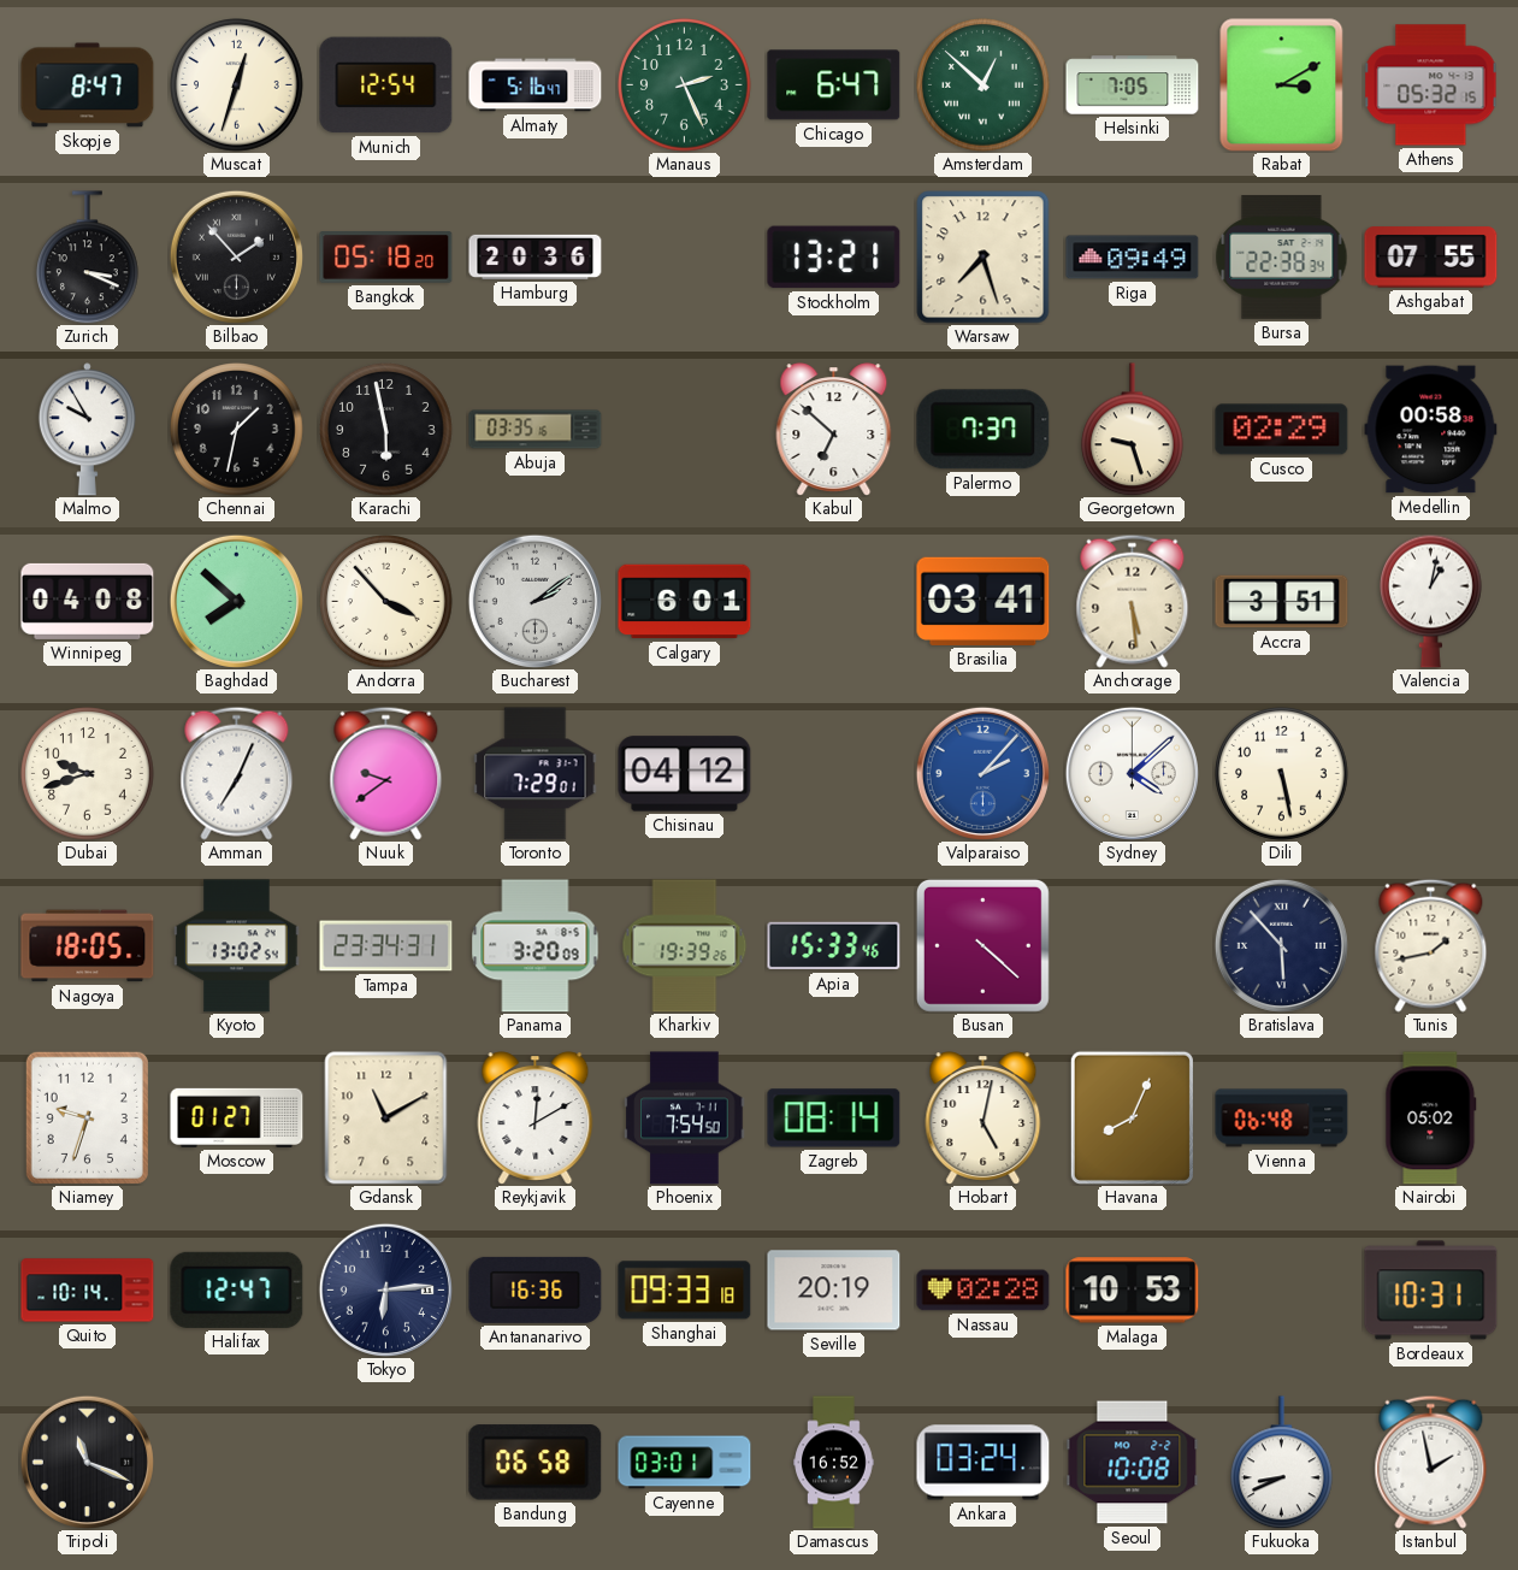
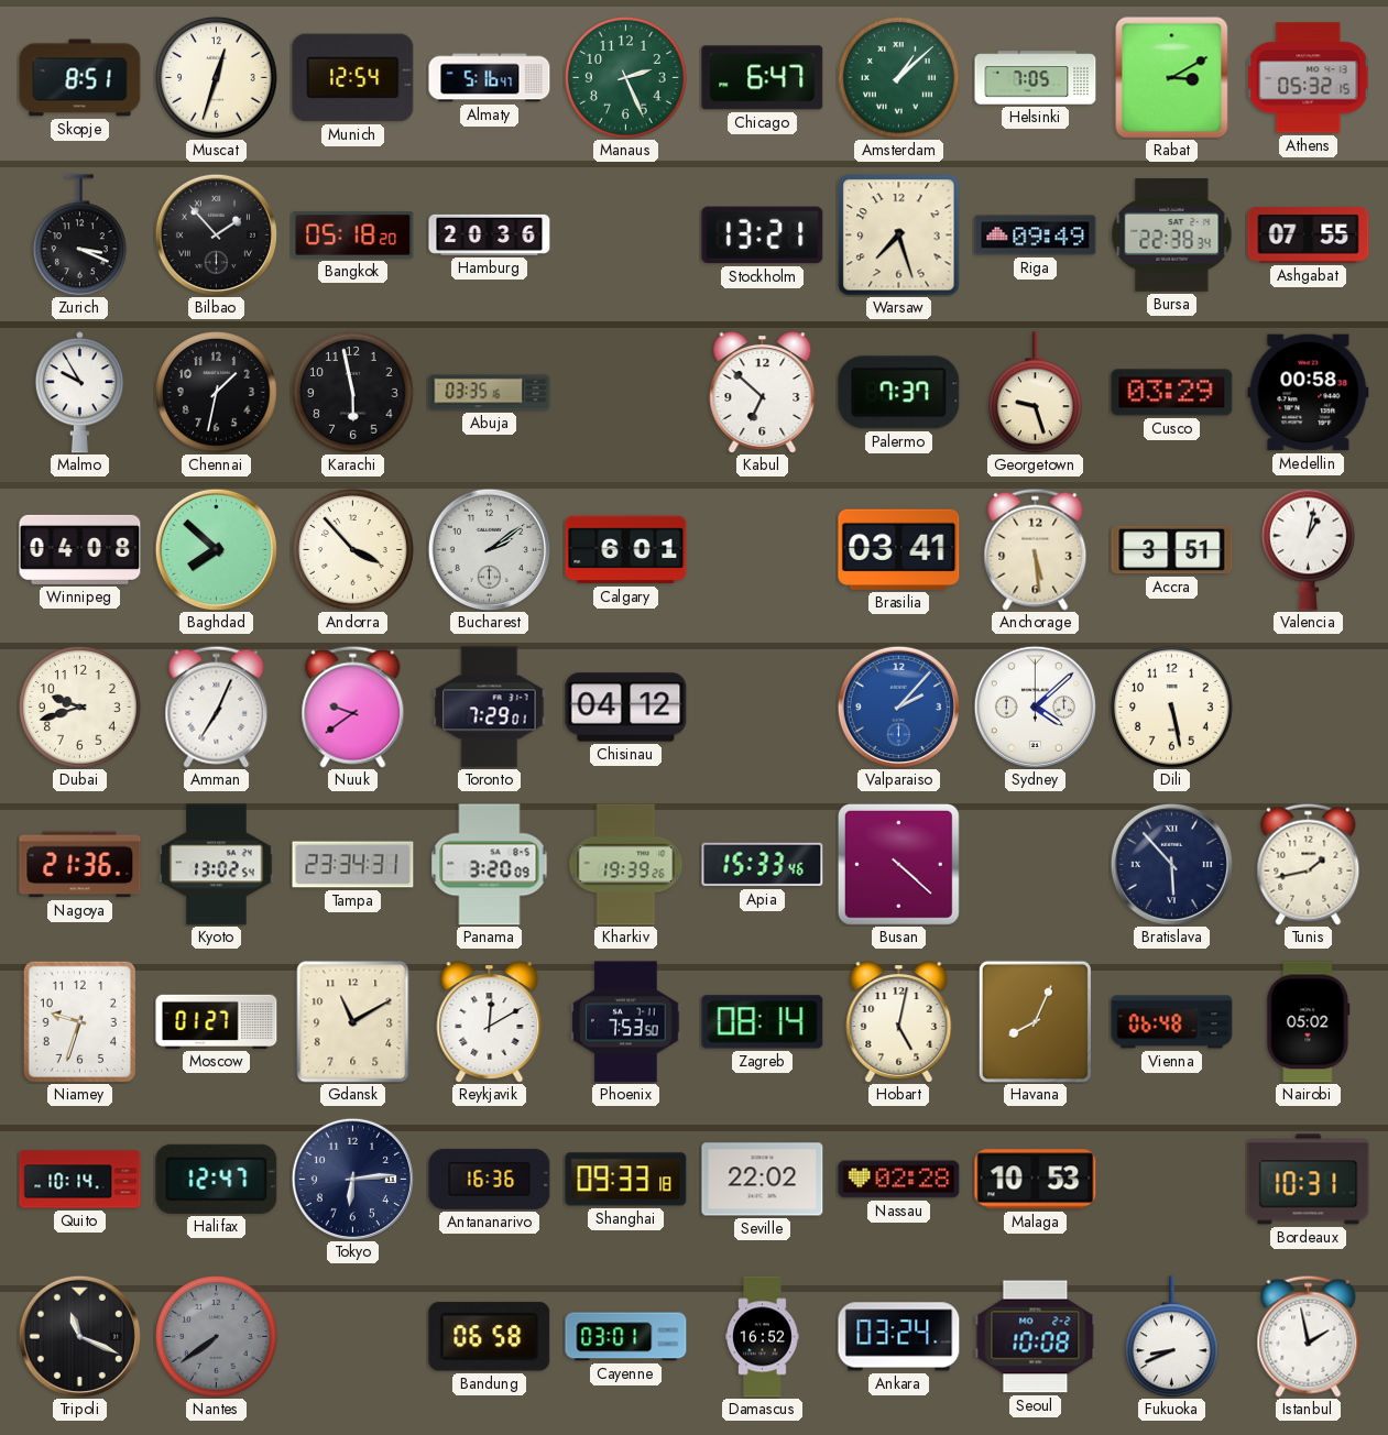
Skopje: 8:47 -> 8:51
Amsterdam: 12:52 -> 1:08
Cusco: 02:29 -> 03:29
Nagoya: 18:05 -> 21:36
Phoenix: 7:54 -> 7:53
Seville: 20:19 -> 22:02
Nantes: none -> 7:39
